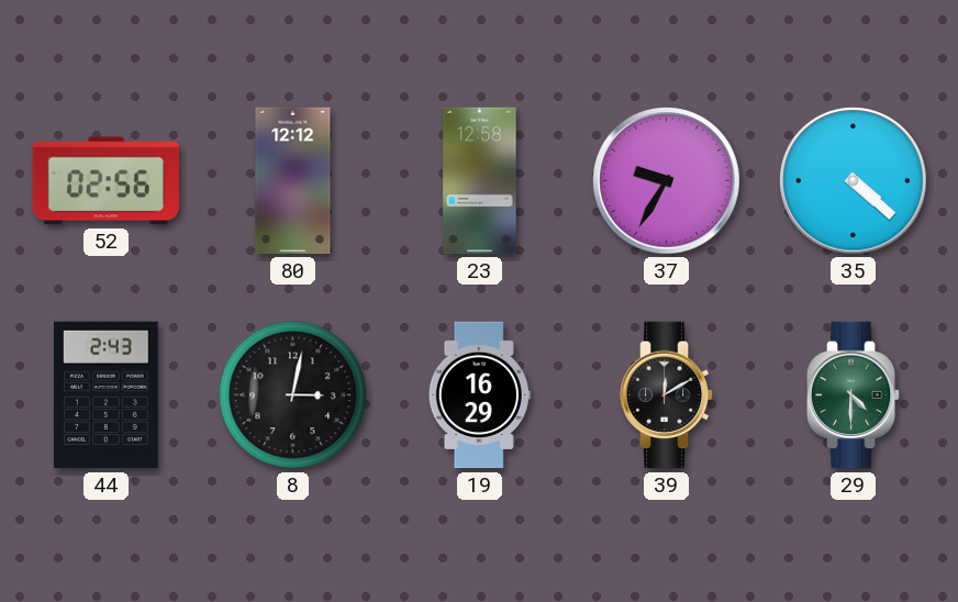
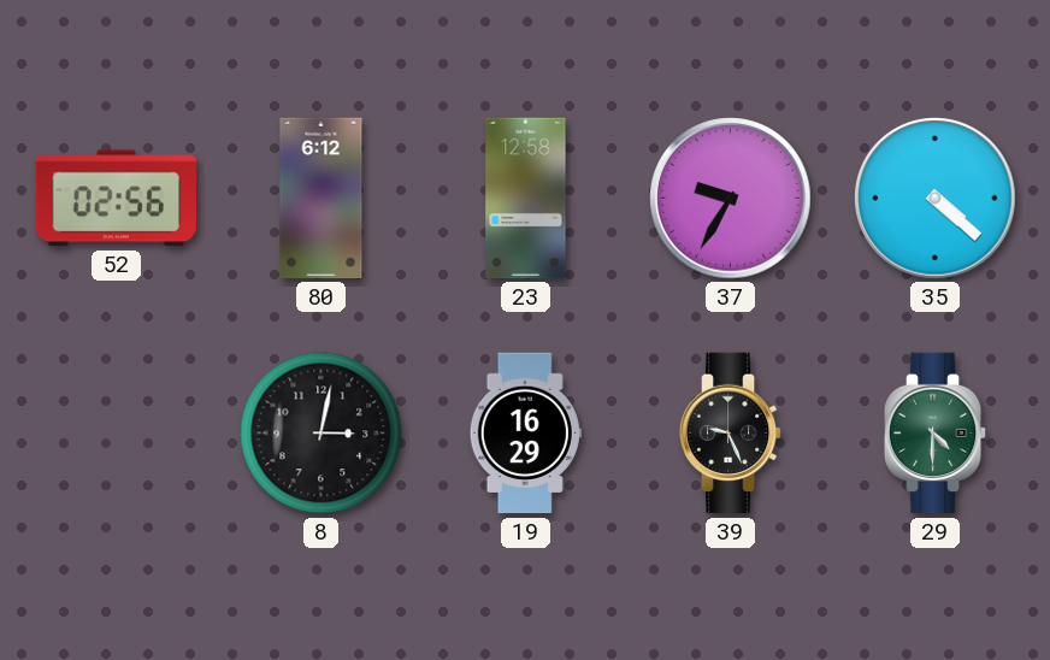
80: 12:12 -> 6:12
44: 2:43 -> none
39: 12:10 -> 9:26
